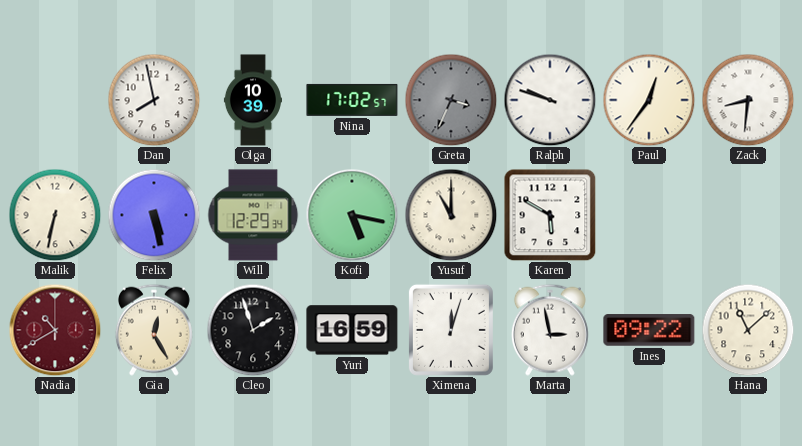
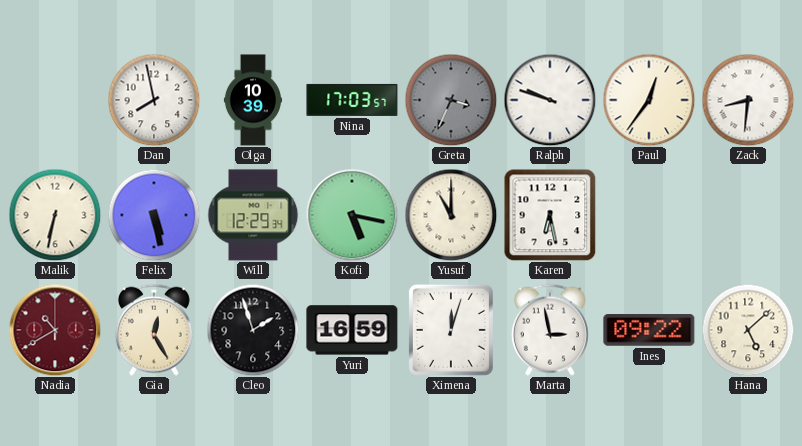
Nina: 17:02 -> 17:03
Karen: 5:50 -> 6:28
Hana: 11:08 -> 5:08
